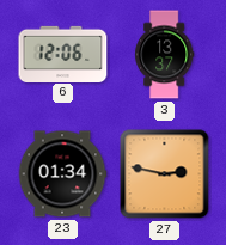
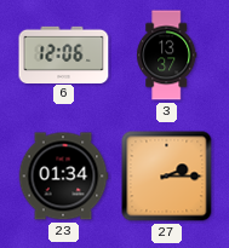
27: 2:47 -> 2:15
